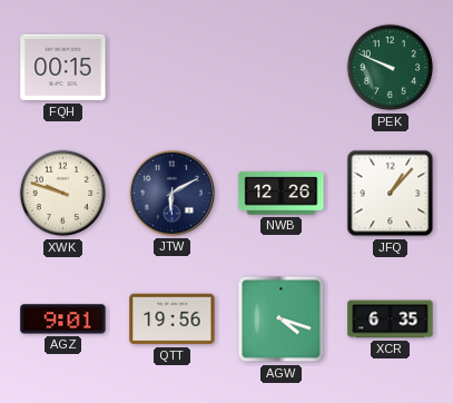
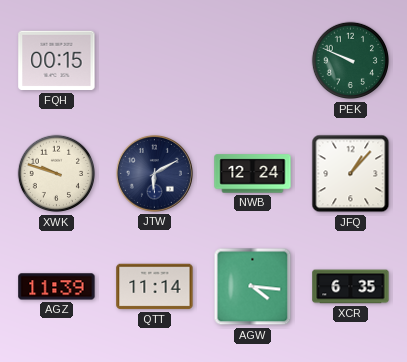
NWB: 12:26 -> 12:24
AGZ: 9:01 -> 11:39
QTT: 19:56 -> 11:14
AGW: 4:18 -> 4:16
